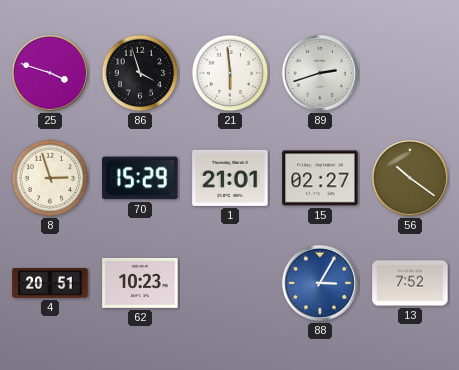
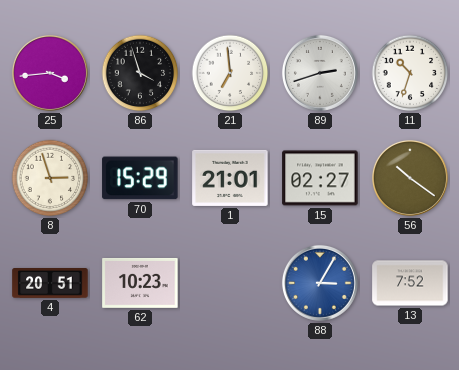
25: 3:48 -> 3:44
21: 5:59 -> 6:59
11: none -> 10:33
